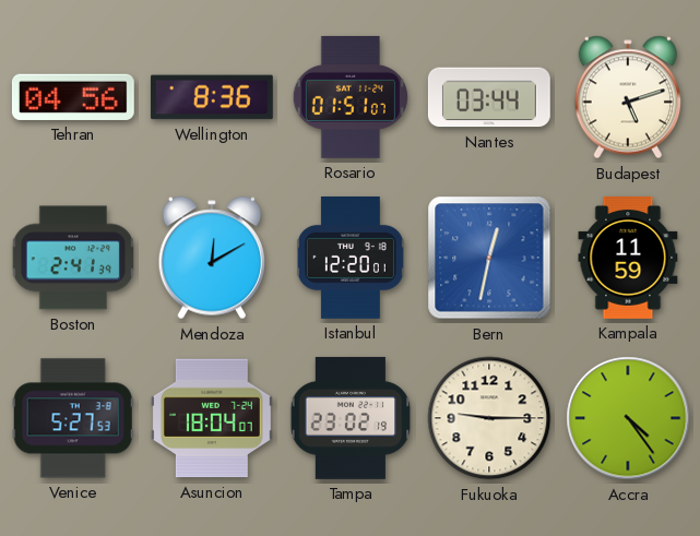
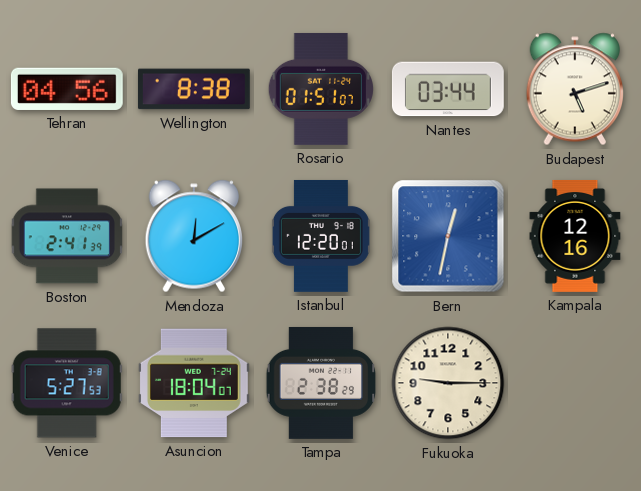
Wellington: 8:36 -> 8:38
Kampala: 11:59 -> 12:16
Tampa: 23:02 -> 2:38
Accra: 4:24 -> none
